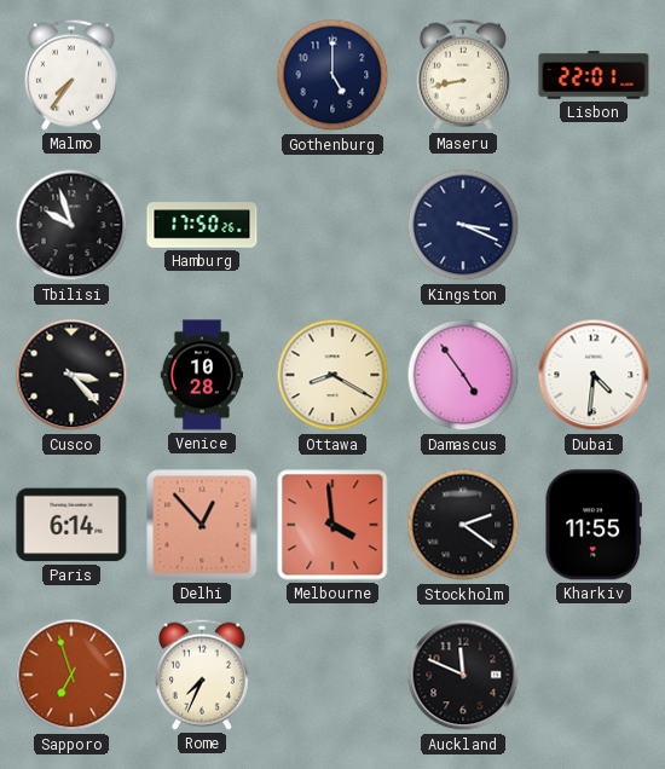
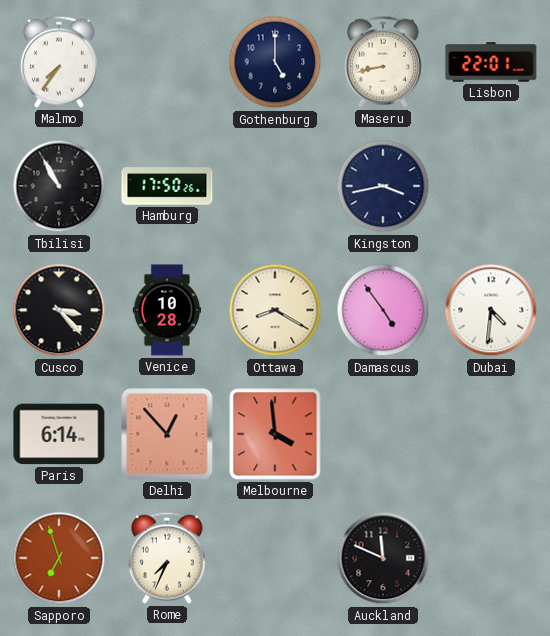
Tbilisi: 9:57 -> 10:55
Kingston: 3:19 -> 3:43
Stockholm: 2:21 -> none
Kharkiv: 11:55 -> none
